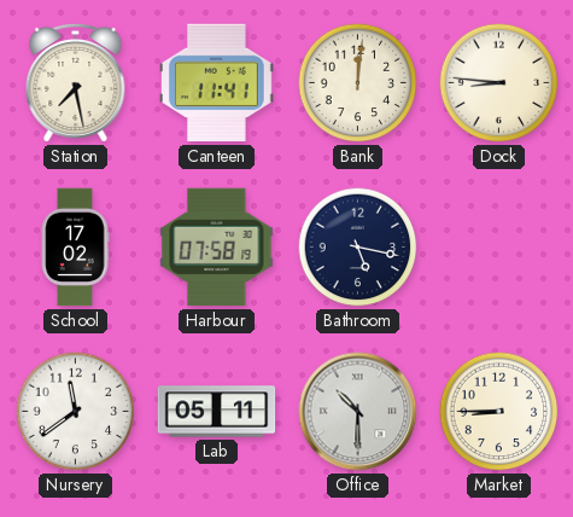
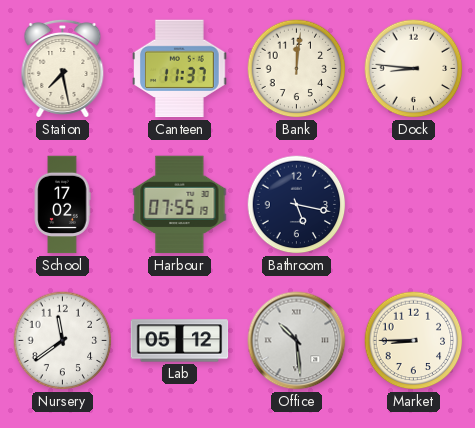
Canteen: 11:41 -> 11:37
Harbour: 07:58 -> 07:55
Lab: 05:11 -> 05:12
Office: 10:30 -> 10:29
